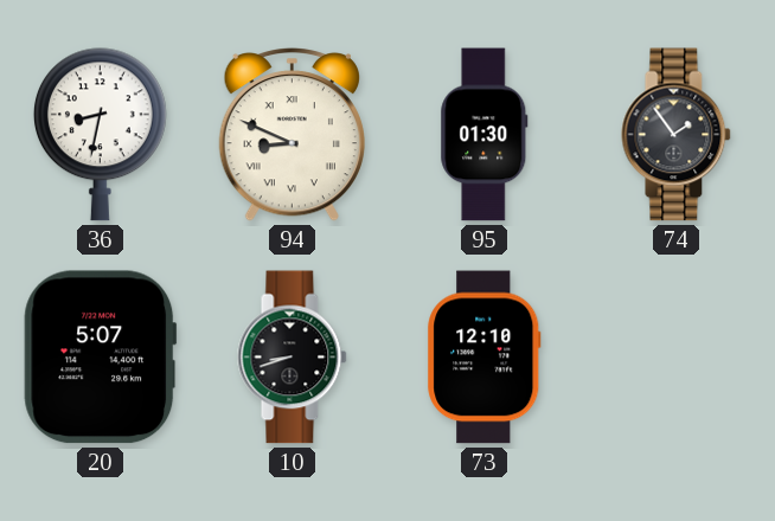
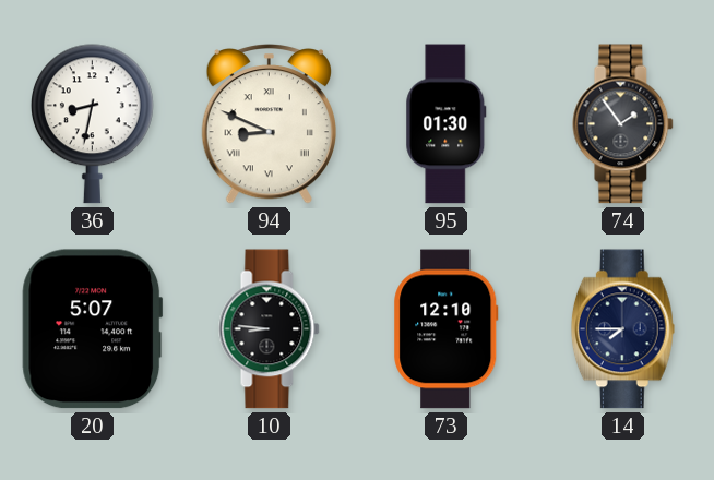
10: 8:42 -> 8:46
14: none -> 7:45
